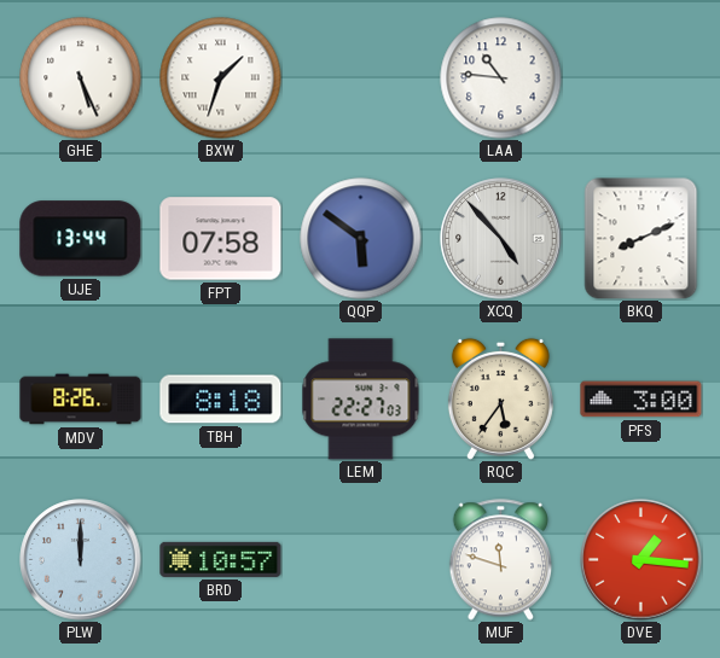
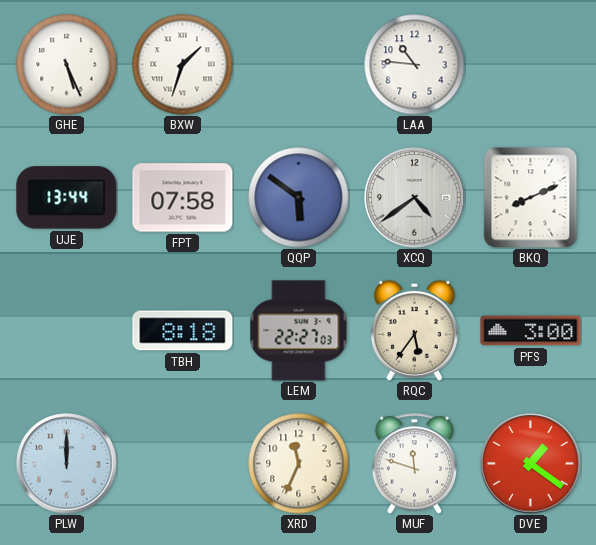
XCQ: 4:53 -> 4:39
MDV: 8:26 -> none
BRD: 10:57 -> none
XRD: none -> 11:34
DVE: 1:16 -> 1:21
